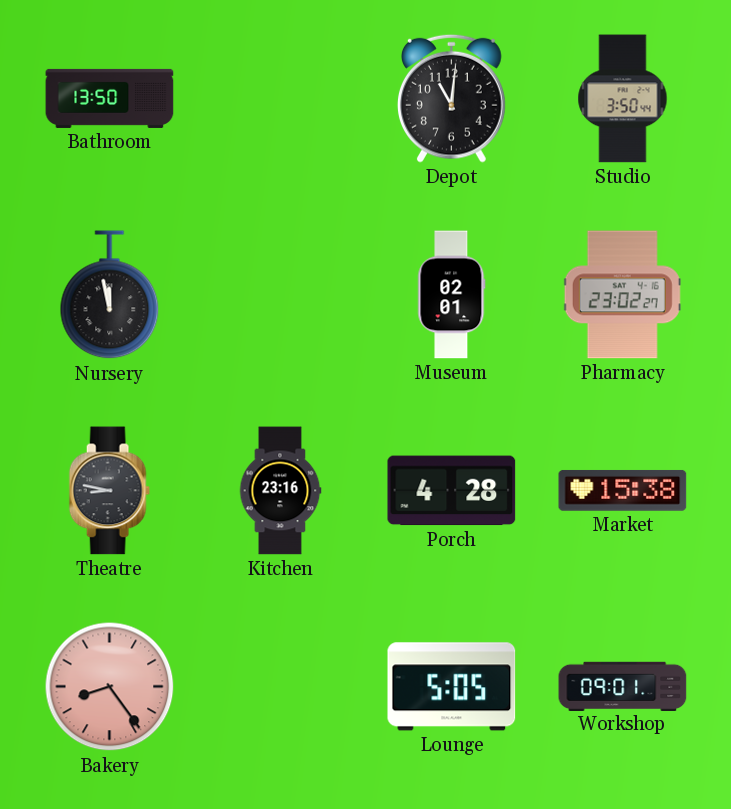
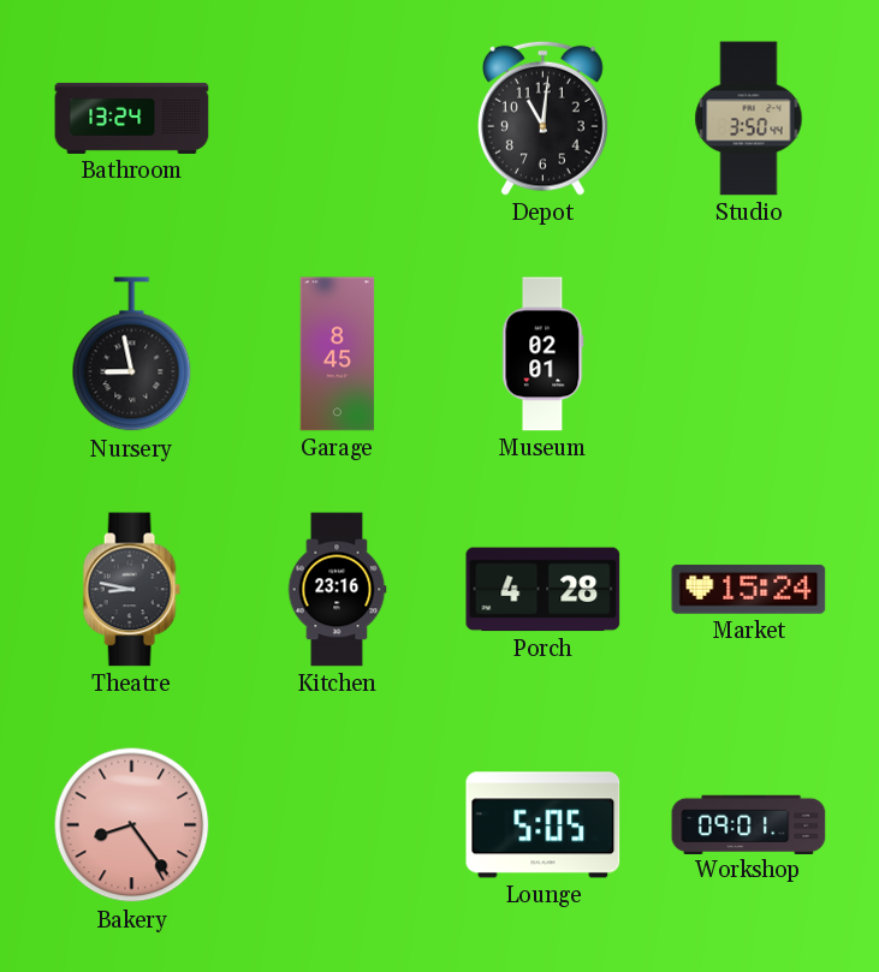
Bathroom: 13:50 -> 13:24
Nursery: 11:58 -> 8:58
Garage: none -> 8:45
Pharmacy: 23:02 -> none
Market: 15:38 -> 15:24
